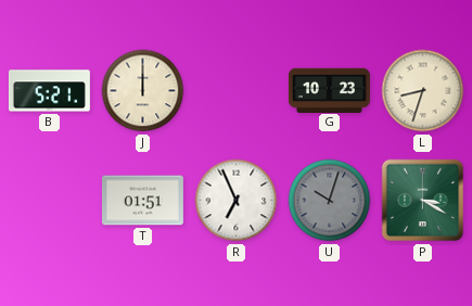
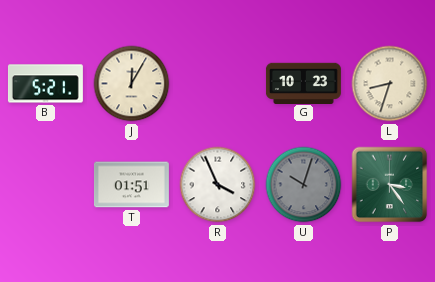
J: 12:00 -> 12:05
R: 6:56 -> 3:56
P: 3:20 -> 3:24
